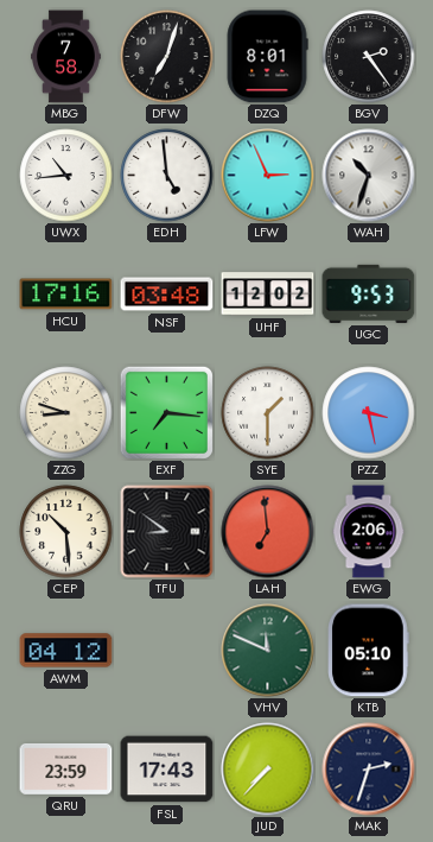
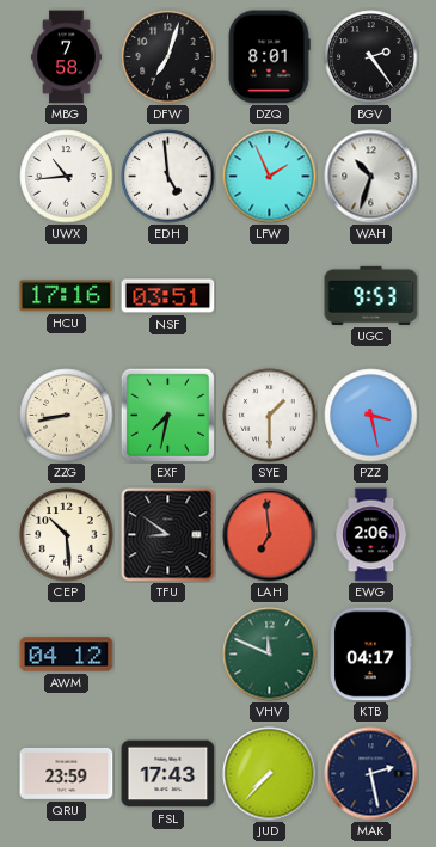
LFW: 2:56 -> 1:56
NSF: 03:48 -> 03:51
UHF: 12:02 -> none
ZZG: 8:48 -> 8:43
EXF: 7:16 -> 7:32
KTB: 05:10 -> 04:17
MAK: 2:33 -> 2:28
